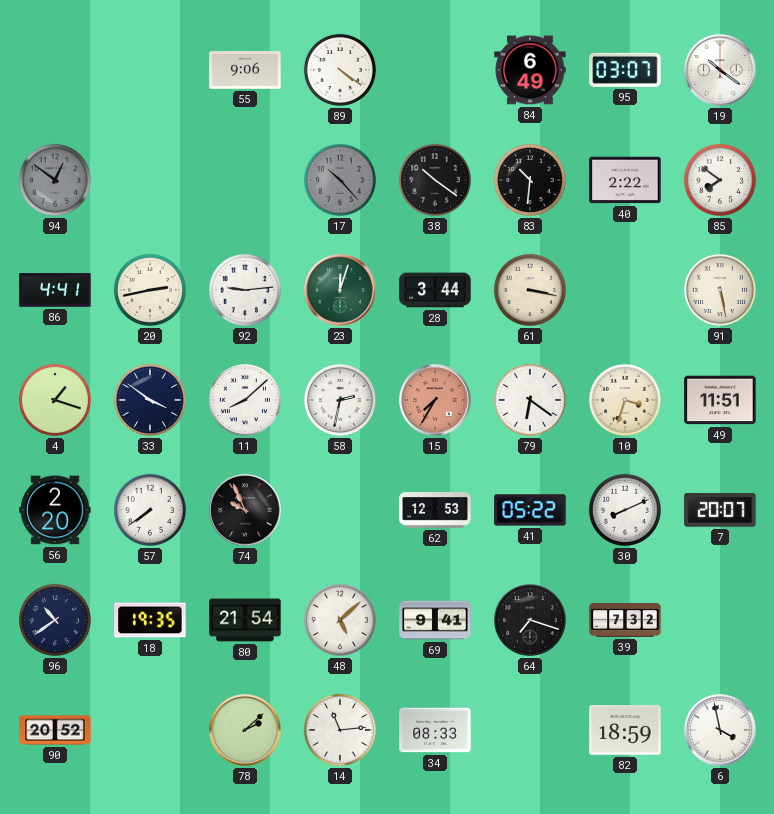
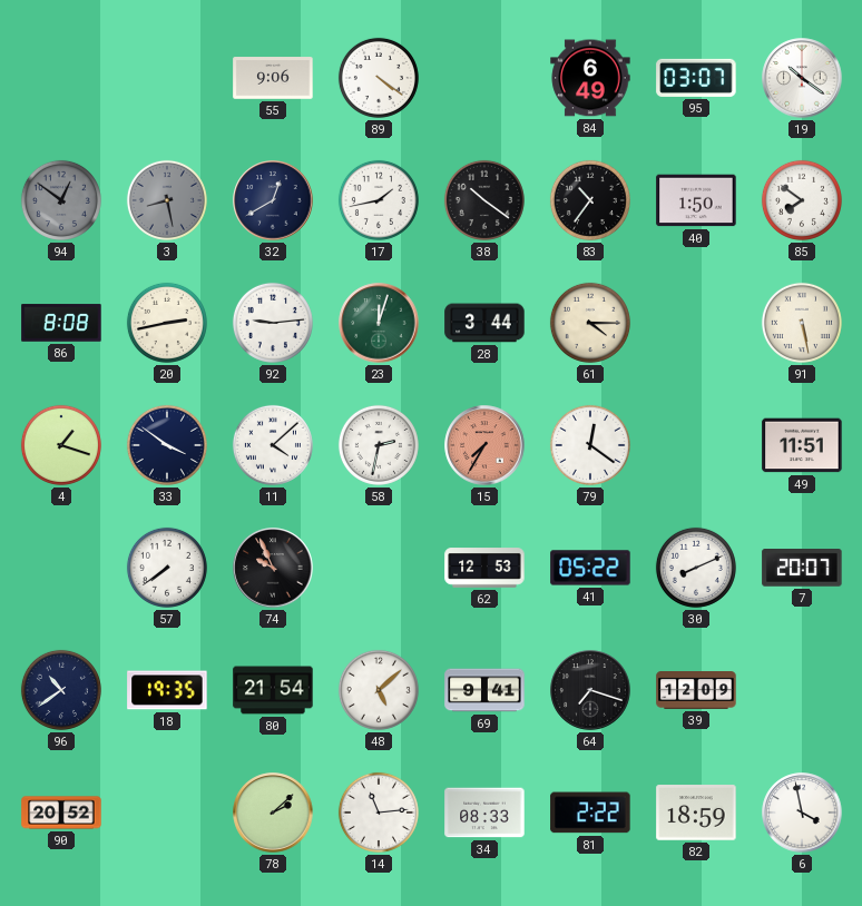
3: none -> 8:28
32: none -> 12:40
17: 10:23 -> 1:43
17 dial: grey -> white
83: 10:31 -> 10:36
40: 2:22 -> 1:50
86: 4:41 -> 8:08
61: 3:17 -> 4:15
11: 8:08 -> 4:08
79: 6:21 -> 12:21
10: 3:33 -> none
56: 2:20 -> none
39: 7:32 -> 12:09
81: none -> 2:22
